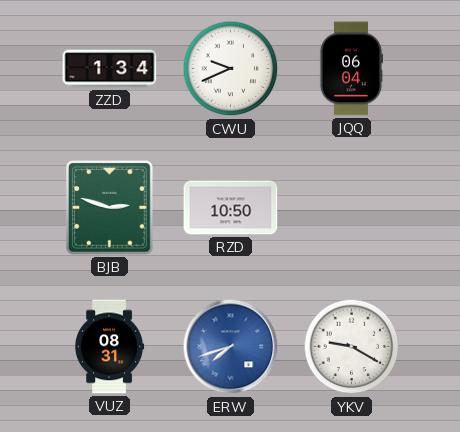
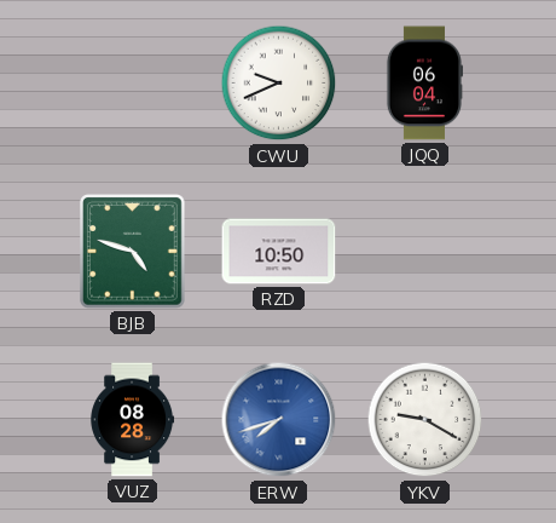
ZZD: 1:34 -> none
BJB: 2:48 -> 4:48
VUZ: 08:31 -> 08:28
